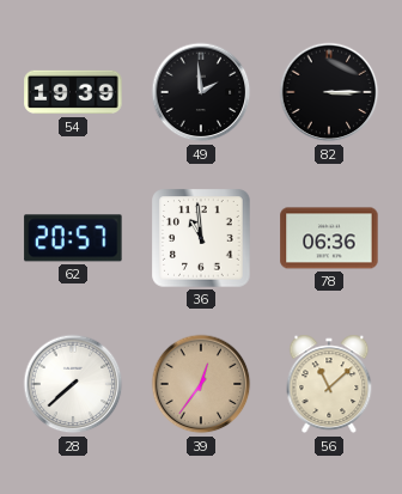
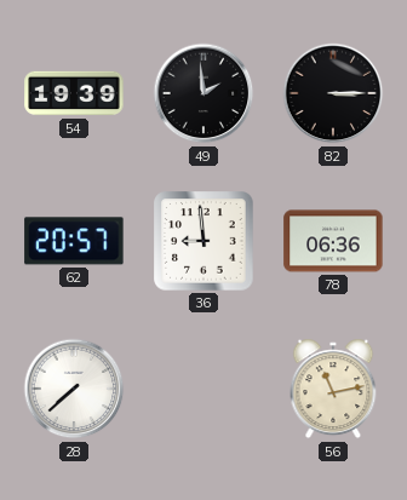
36: 10:59 -> 8:59
39: 12:36 -> none
56: 11:08 -> 11:13
